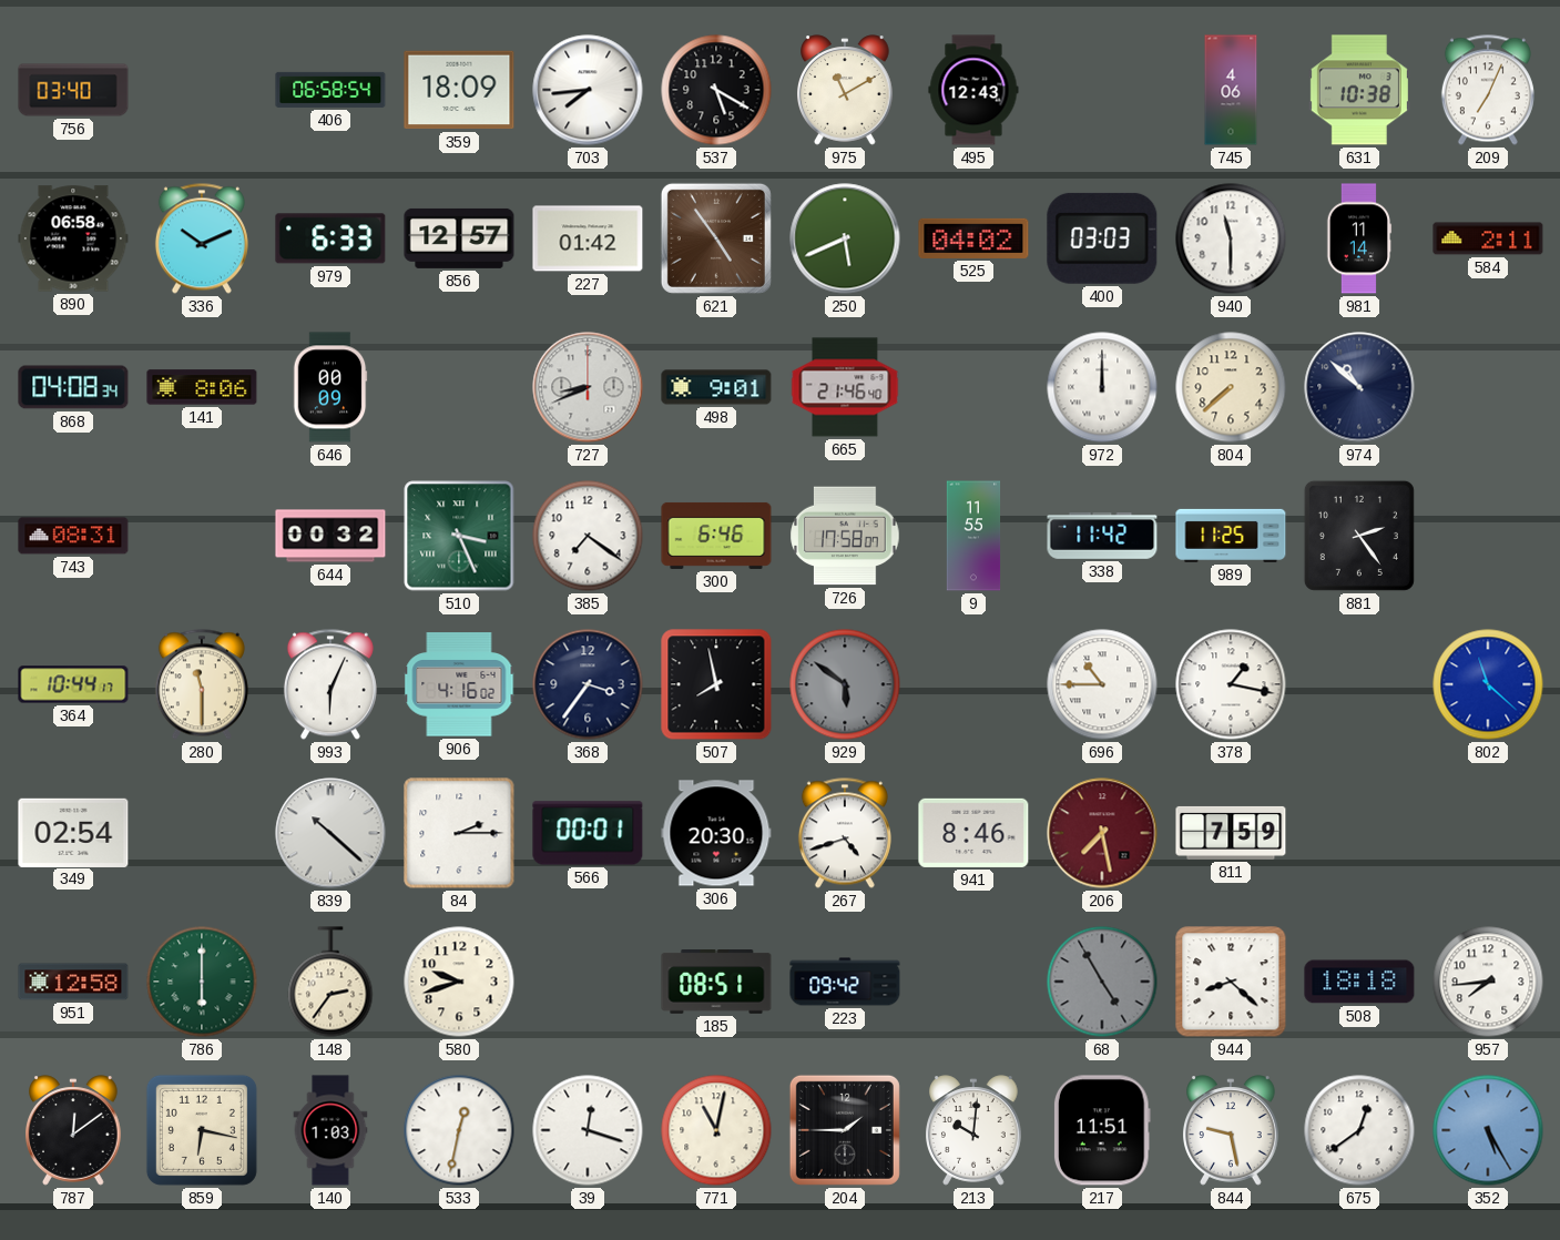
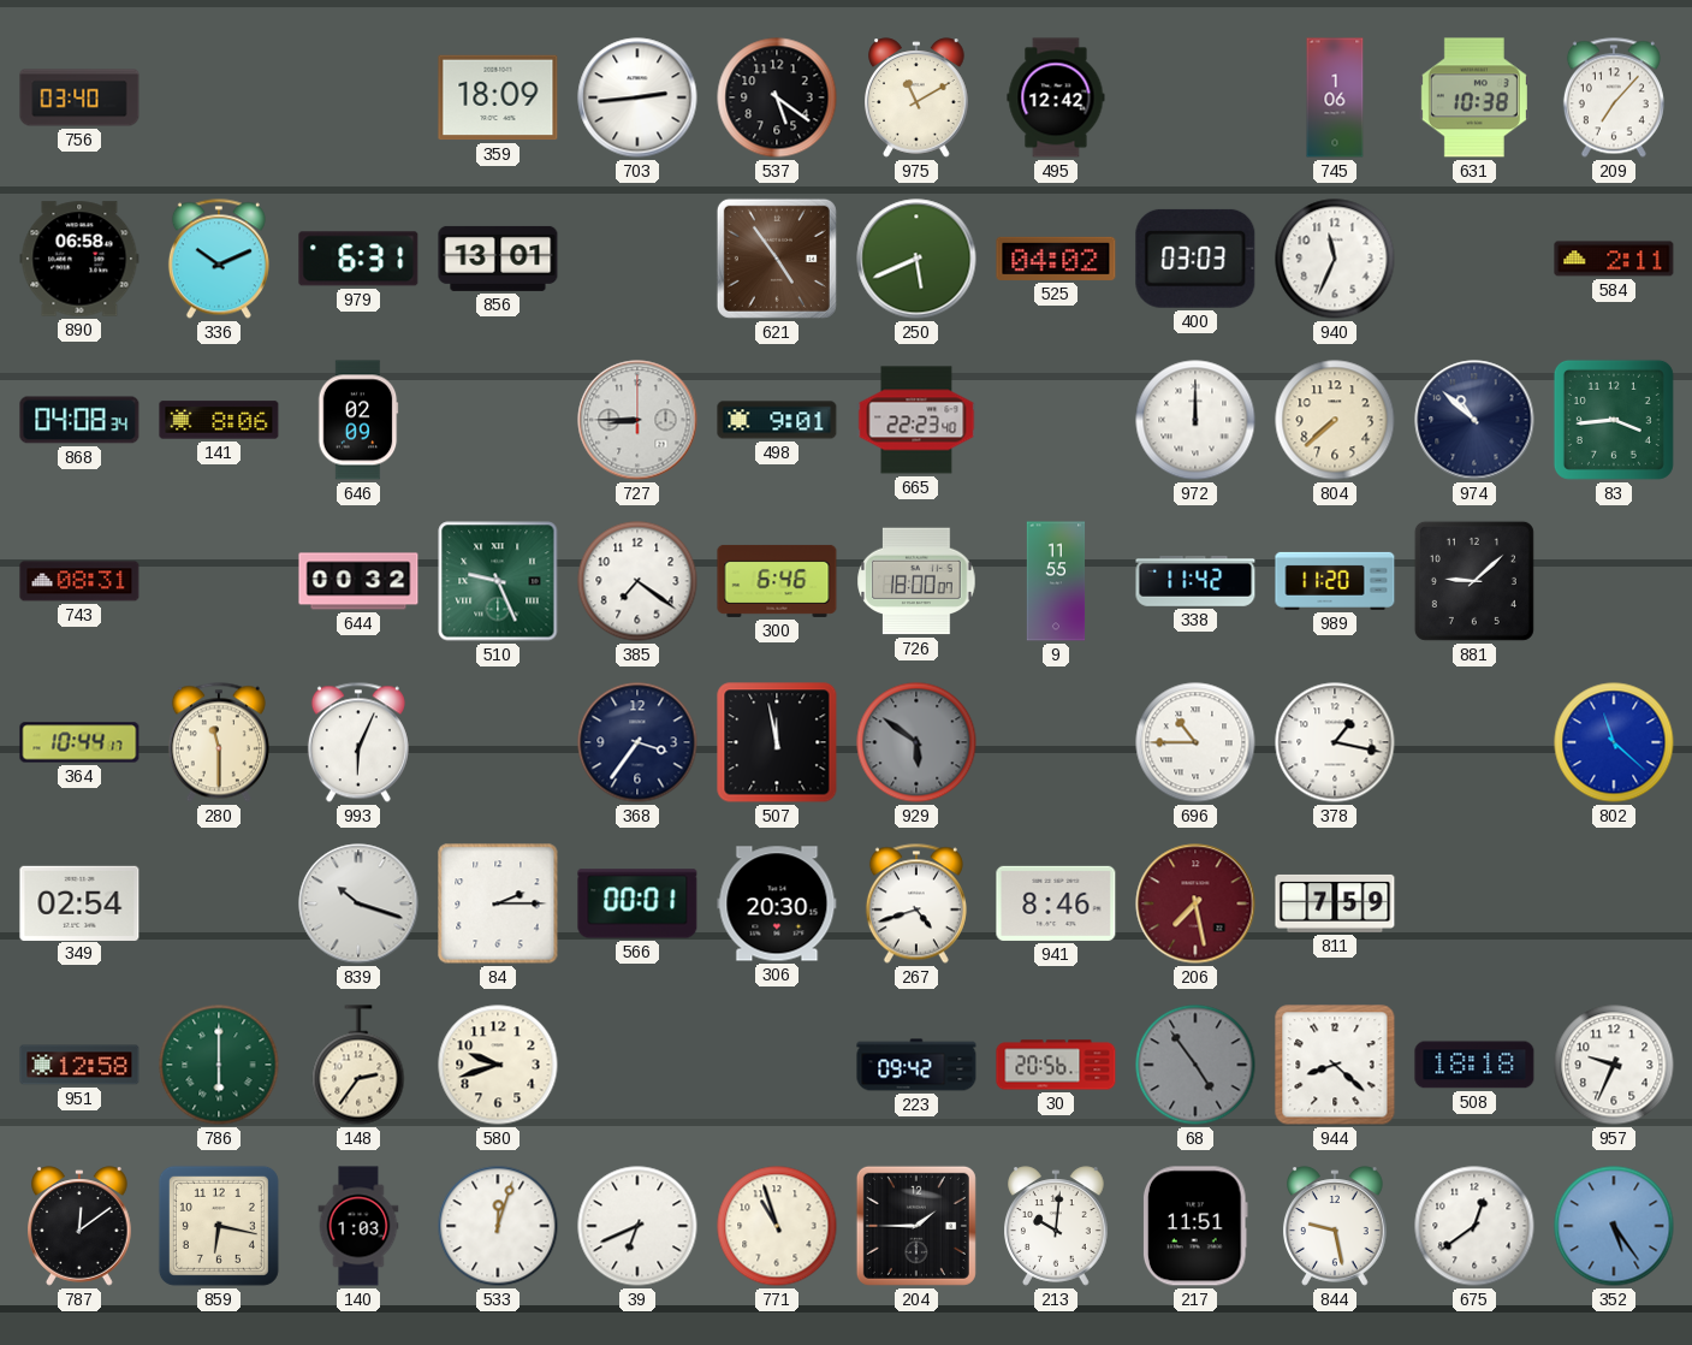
406: 06:58 -> none
703: 7:44 -> 2:44
537: 5:20 -> 5:21
495: 12:43 -> 12:42
745: 4:06 -> 1:06
209: 7:04 -> 7:07
979: 6:33 -> 6:31
856: 12:57 -> 13:01
227: 01:42 -> none
940: 11:30 -> 11:34
981: 11:14 -> none
646: 00:09 -> 02:09
727: 8:41 -> 8:45
665: 21:46 -> 22:23
83: none -> 3:44
510: 3:26 -> 9:26
726: 17:58 -> 18:00
989: 11:25 -> 11:20
881: 2:24 -> 9:08
906: 4:16 -> none
507: 7:58 -> 11:58
839: 10:22 -> 10:18
185: 08:51 -> none
30: none -> 20:56
68: 4:55 -> 4:54
957: 7:44 -> 9:34
533: 12:32 -> 12:03
39: 12:18 -> 6:41
771: 11:02 -> 10:57
352: 5:25 -> 5:24
